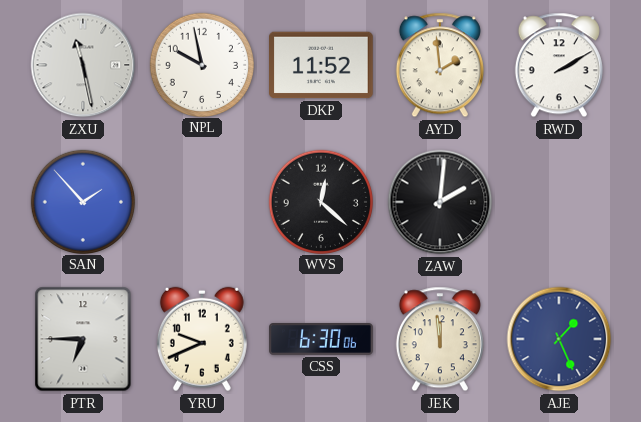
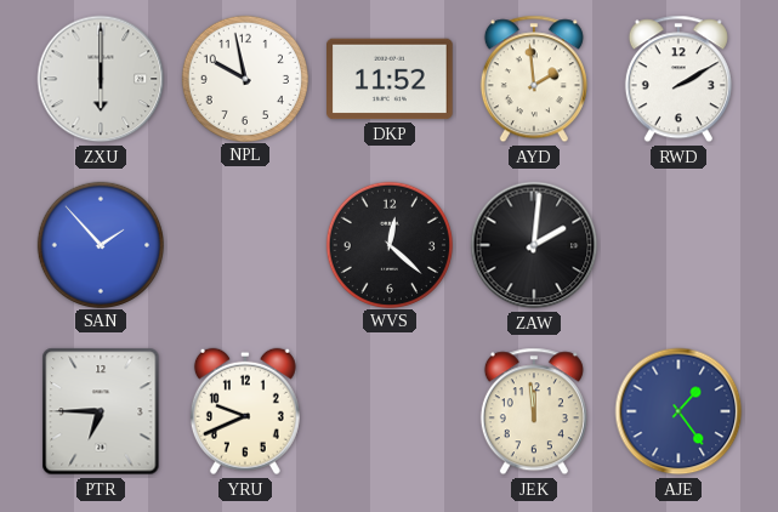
ZXU: 11:28 -> 6:00
CSS: 6:30 -> none
AJE: 1:26 -> 1:24
